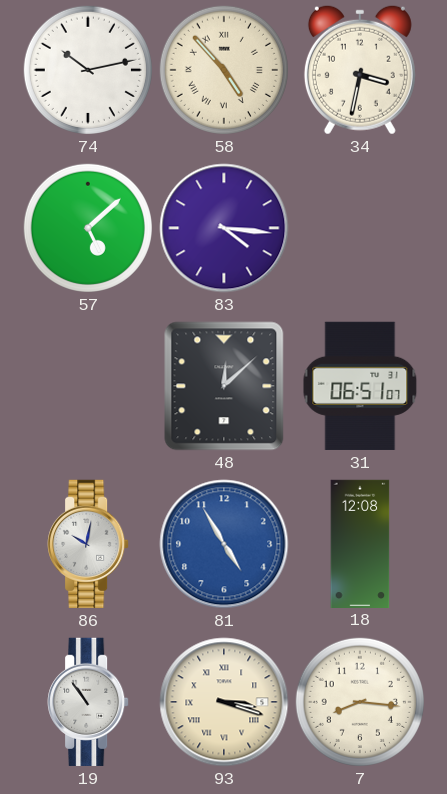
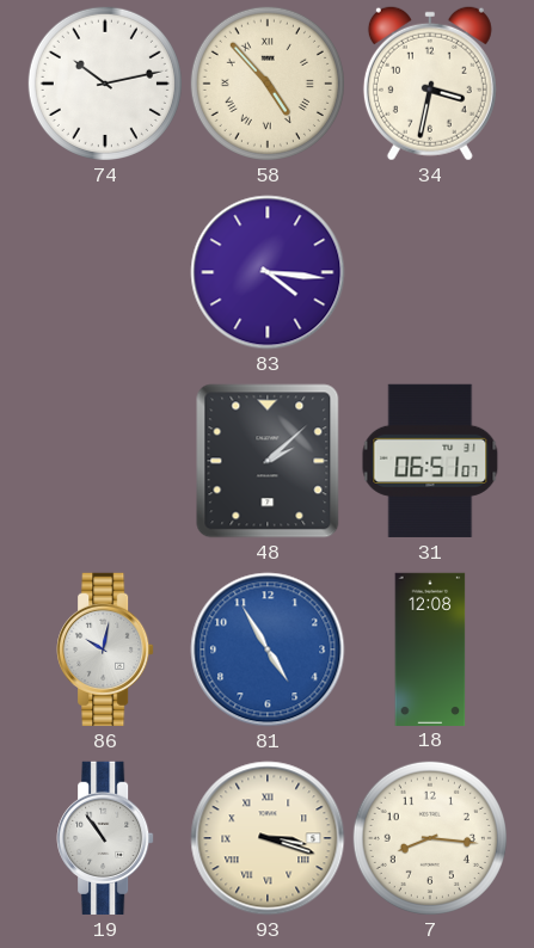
57: 5:08 -> none
48: 12:08 -> 2:08
